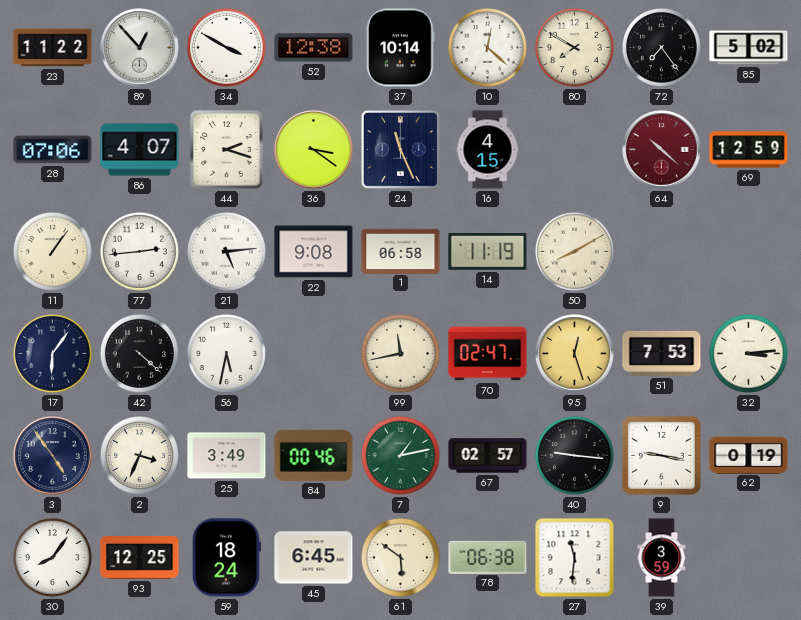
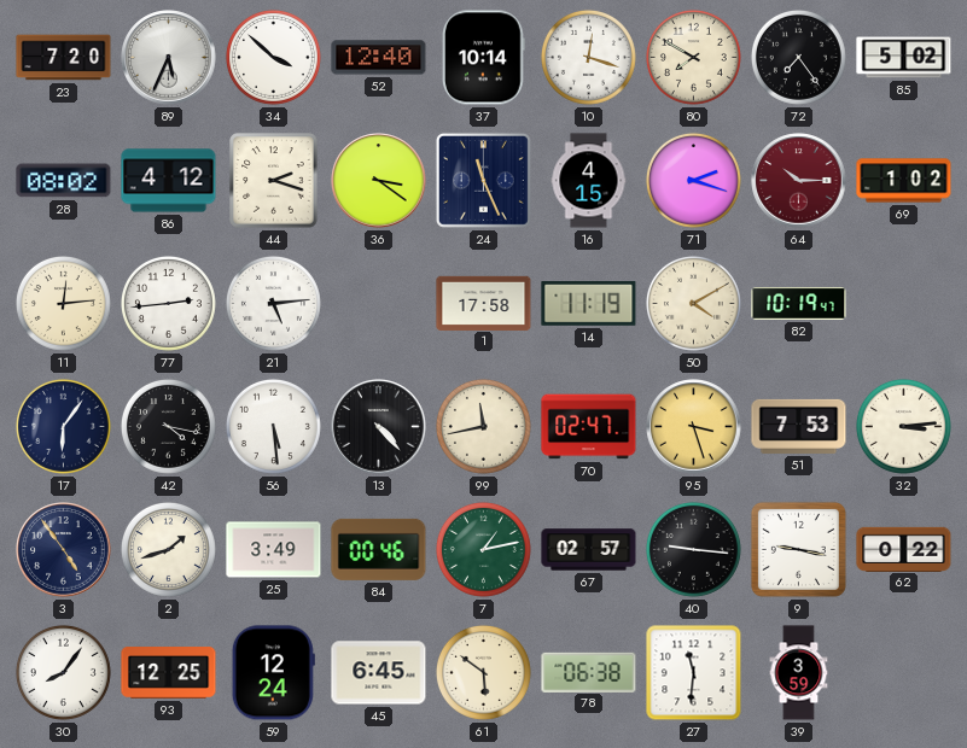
23: 11:22 -> 7:20
89: 12:53 -> 5:34
34: 3:50 -> 3:52
52: 12:38 -> 12:40
10: 12:22 -> 12:18
28: 07:06 -> 08:02
86: 4:07 -> 4:12
71: none -> 2:18
64: 10:22 -> 10:15
69: 12:59 -> 1:02
11: 1:06 -> 12:14
22: 9:08 -> none
1: 06:58 -> 17:58
50: 8:10 -> 4:10
82: none -> 10:19
42: 4:22 -> 4:17
56: 5:32 -> 5:29
13: none -> 4:23
95: 12:27 -> 3:27
2: 3:34 -> 1:42
62: 0:19 -> 0:22
59: 18:24 -> 12:24
